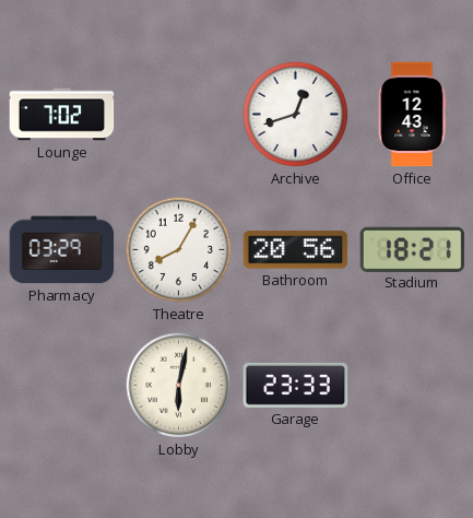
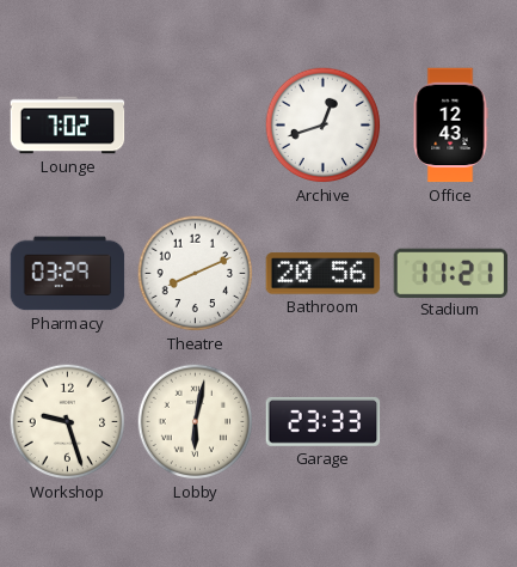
Theatre: 8:05 -> 8:11
Stadium: 18:21 -> 11:21
Workshop: none -> 9:27
